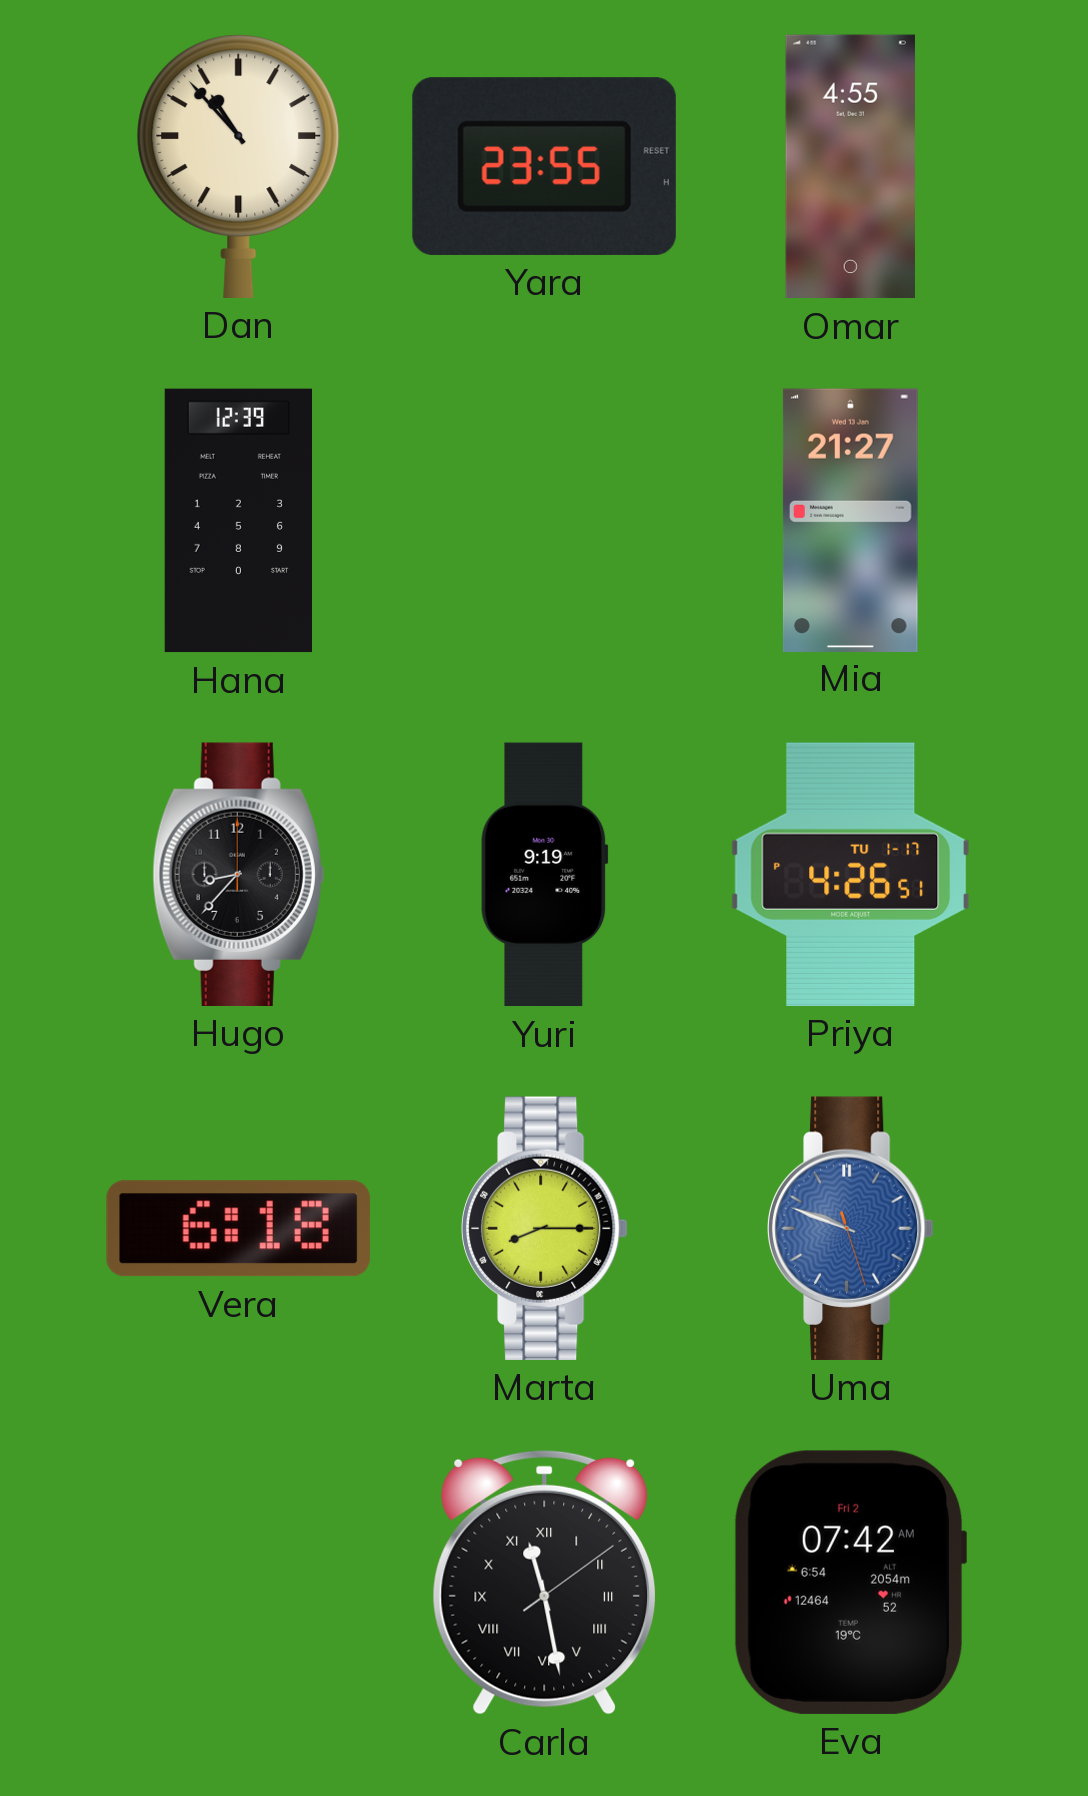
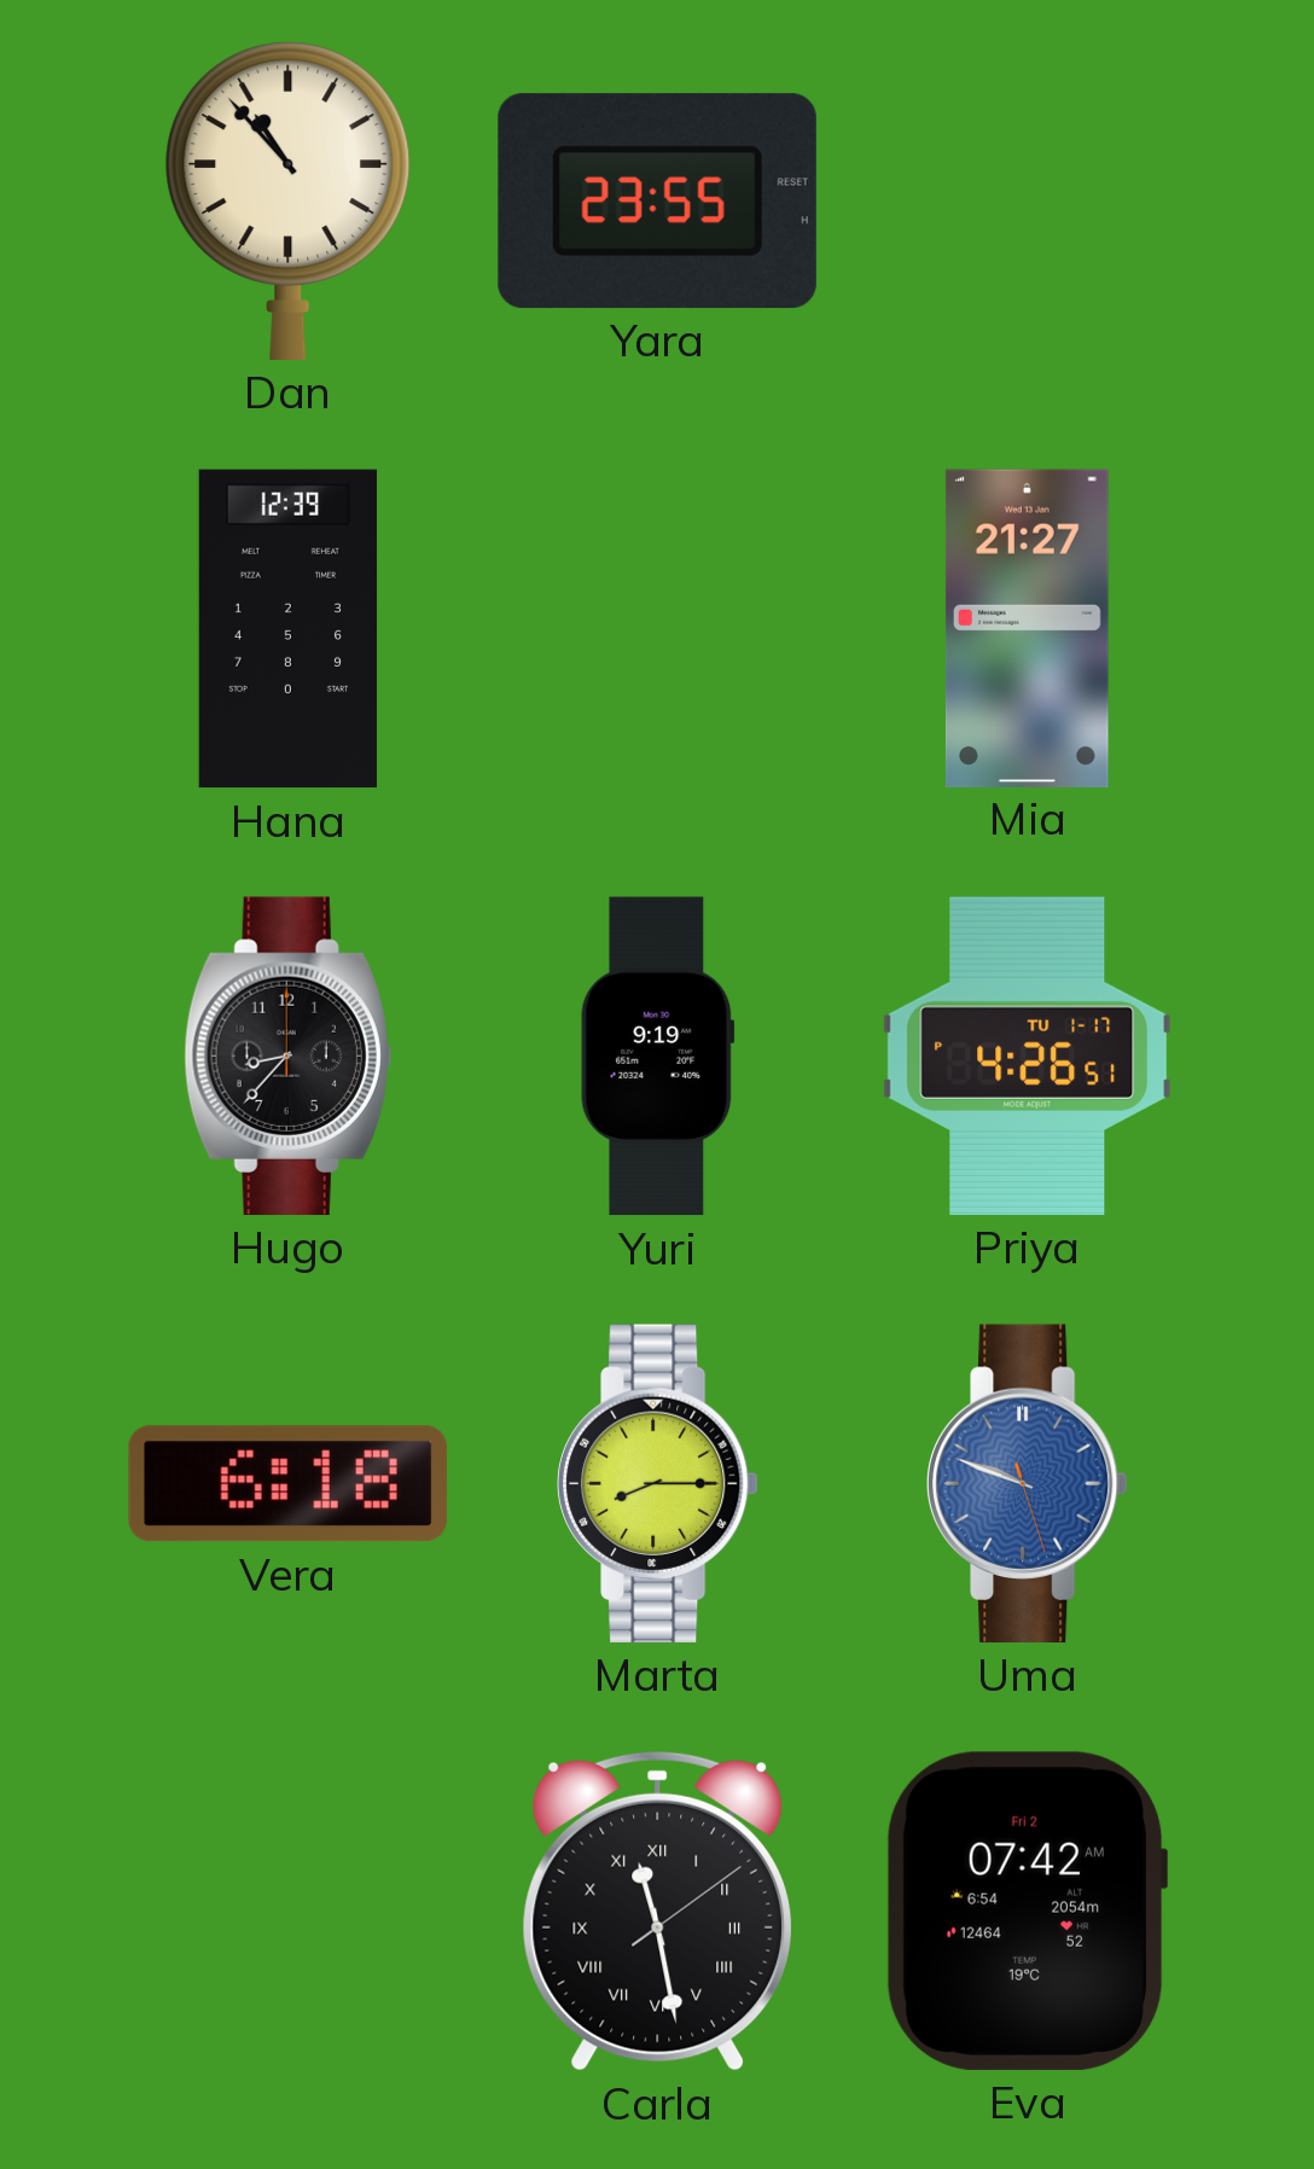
Omar: 4:55 -> none
